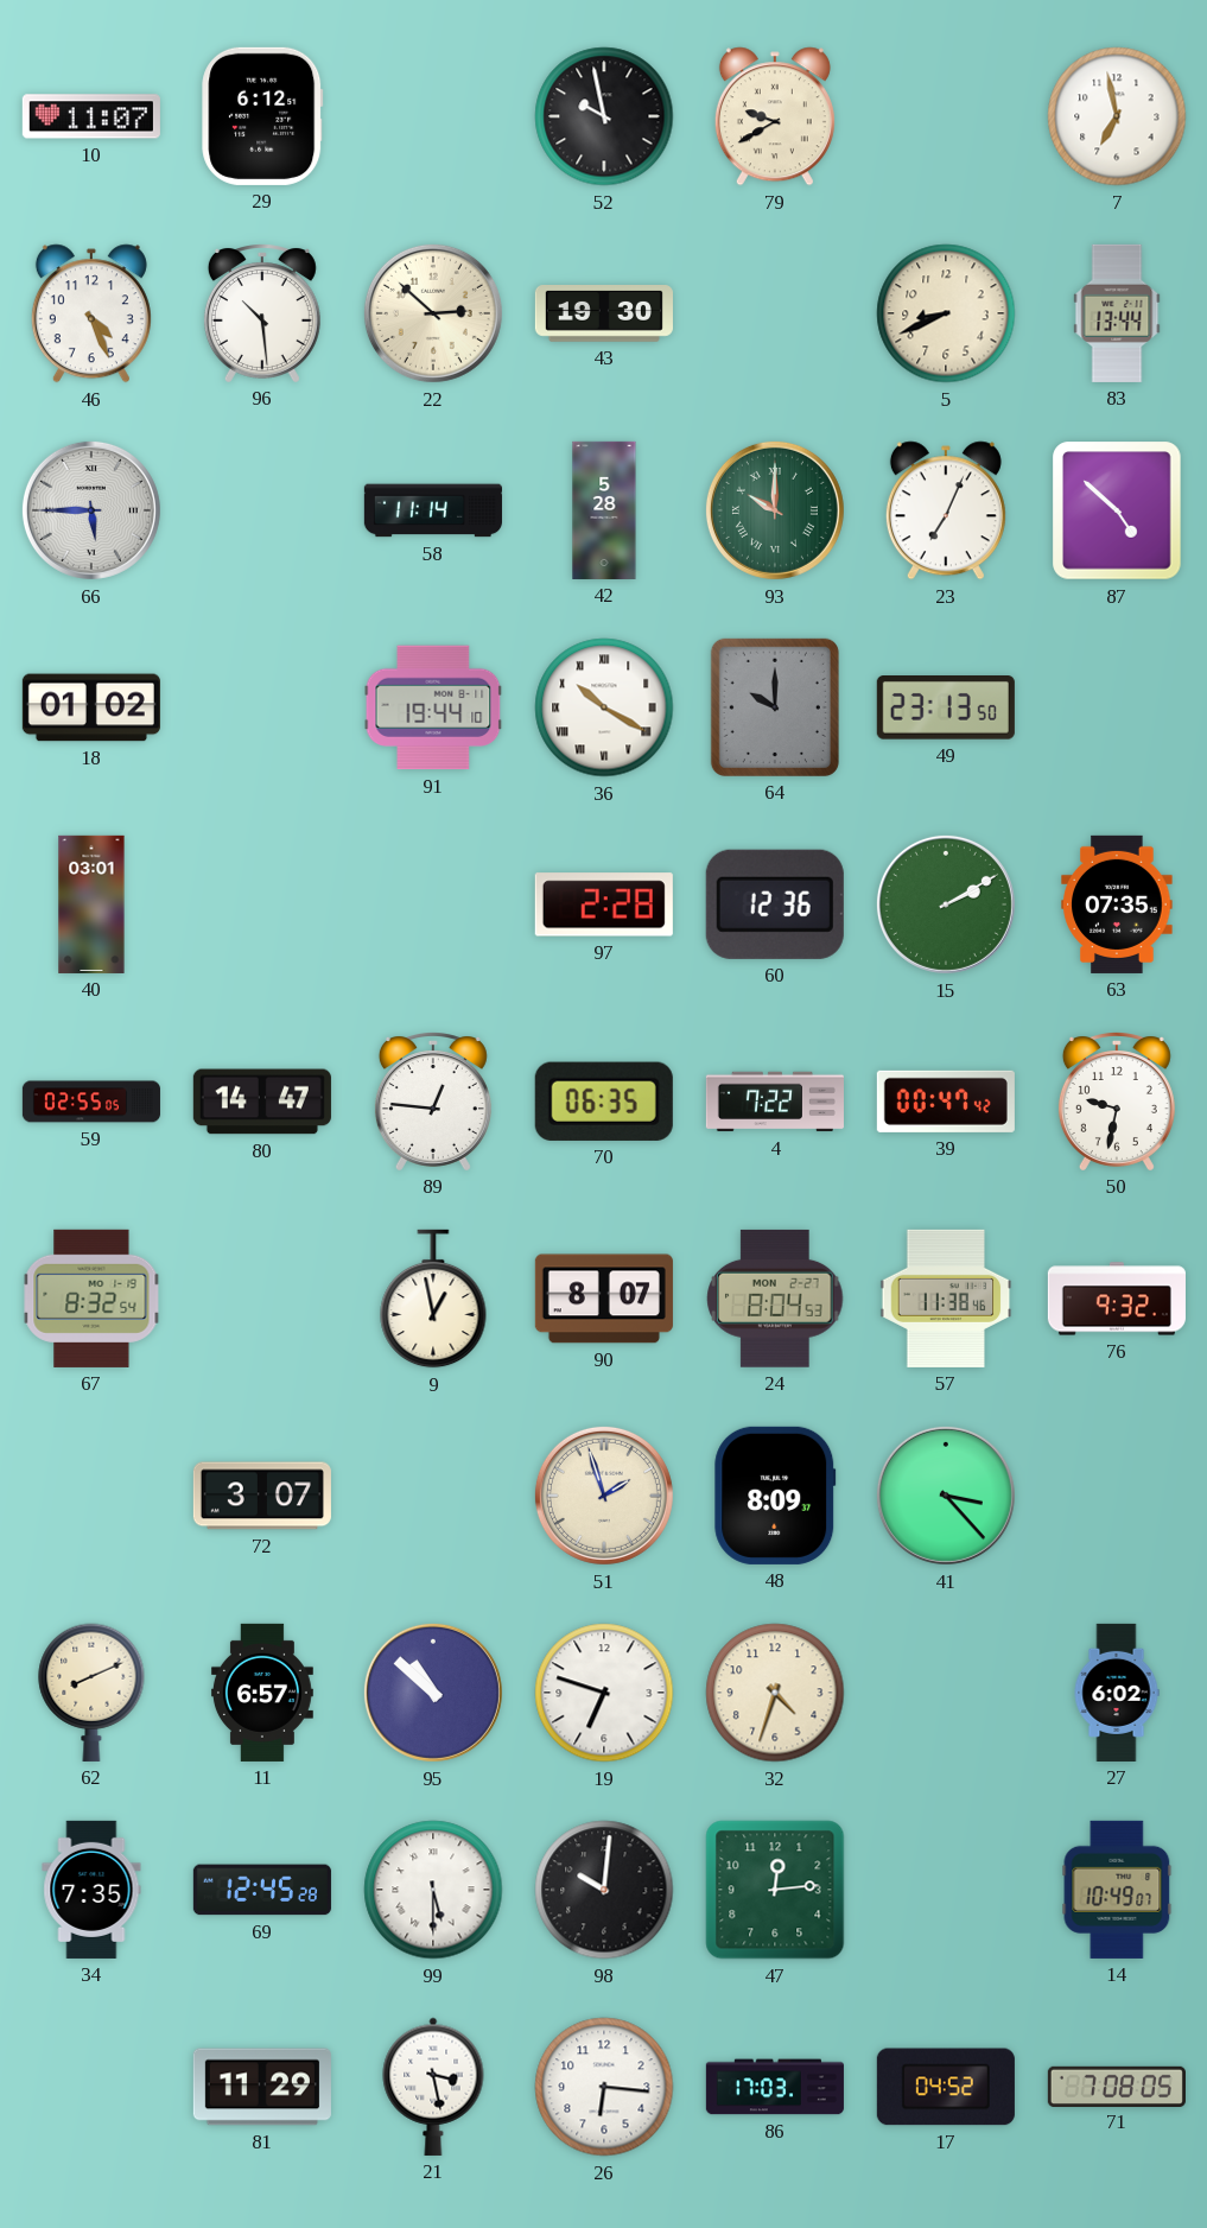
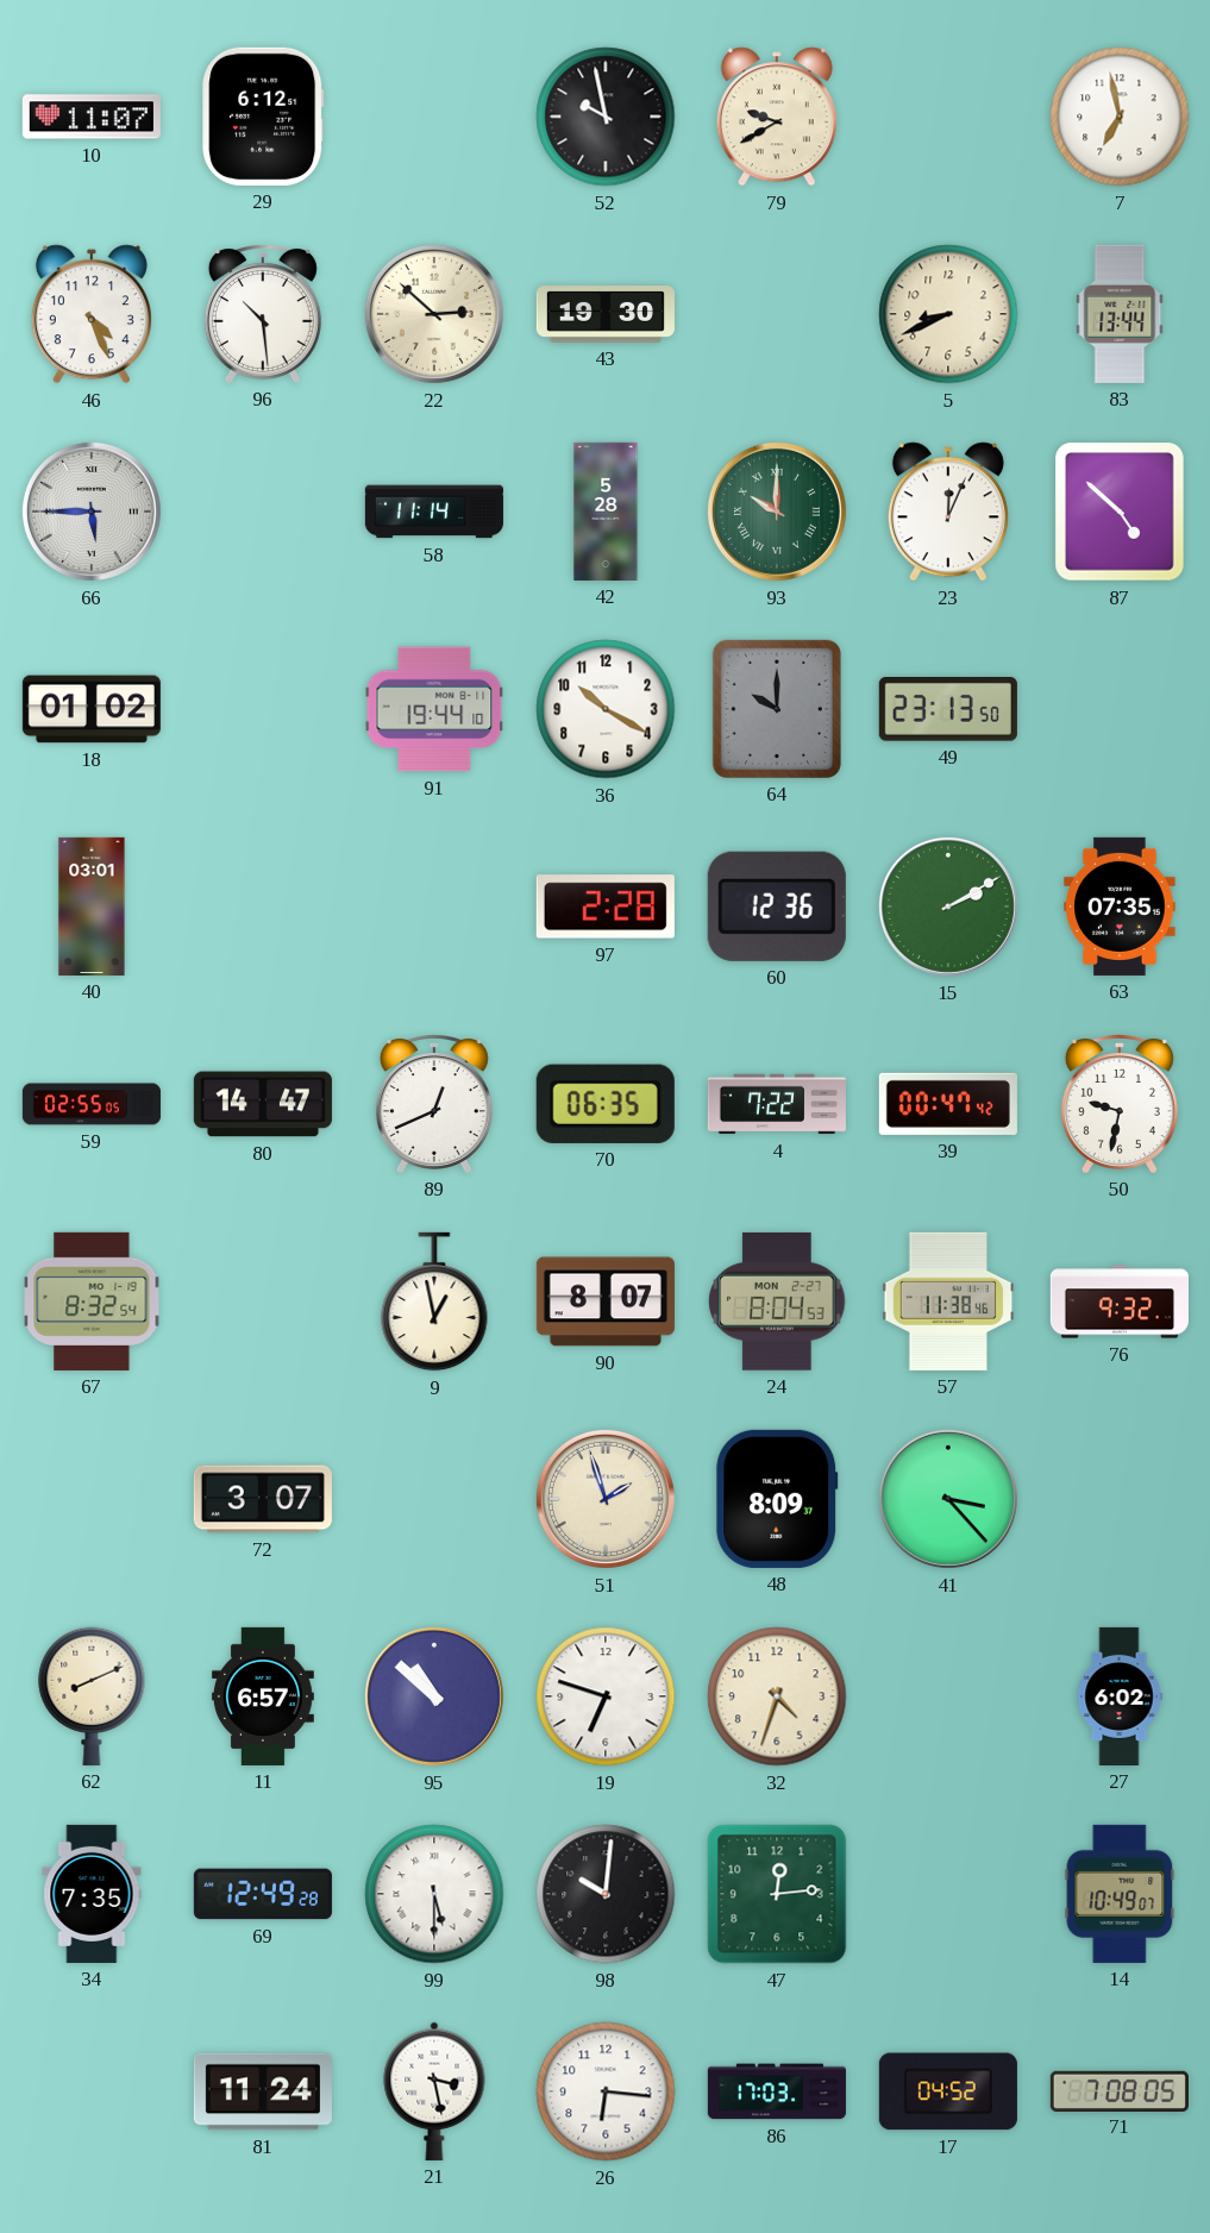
23: 7:04 -> 12:04
36 numerals: Roman -> Arabic
89: 12:46 -> 12:41
69: 12:45 -> 12:49
81: 11:29 -> 11:24
